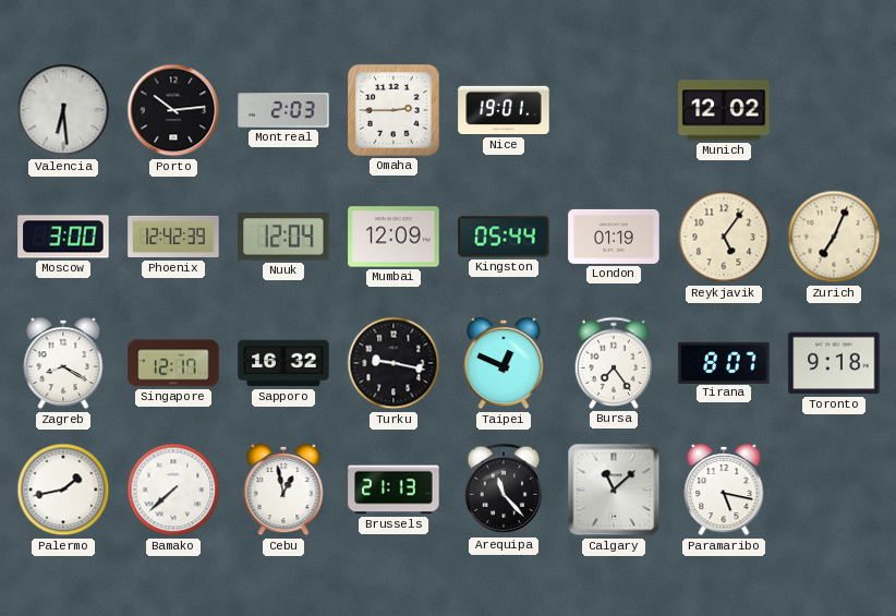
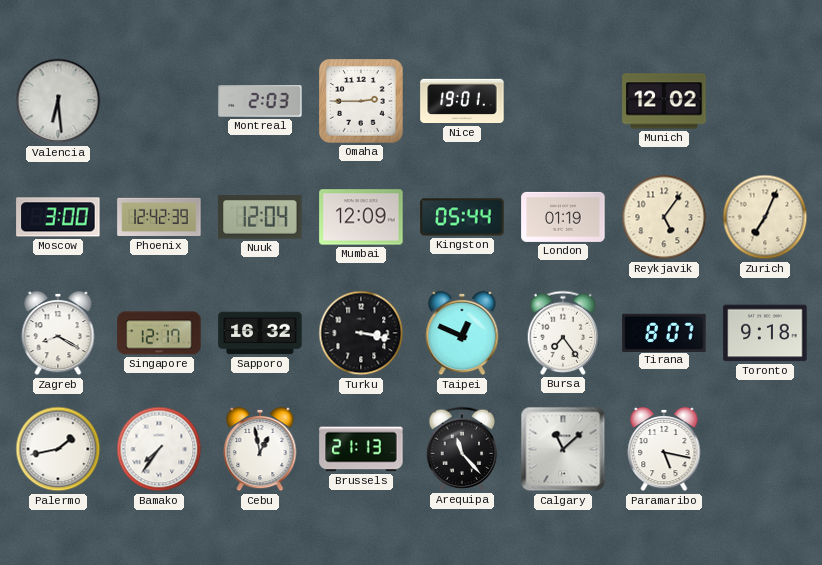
Porto: 10:14 -> none
Turku: 9:17 -> 3:17
Bamako: 7:38 -> 7:36
